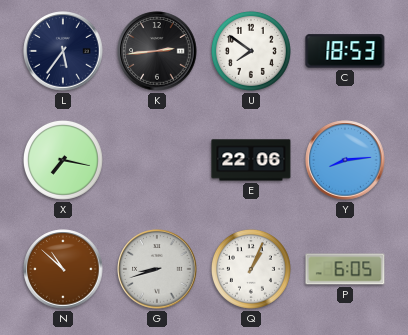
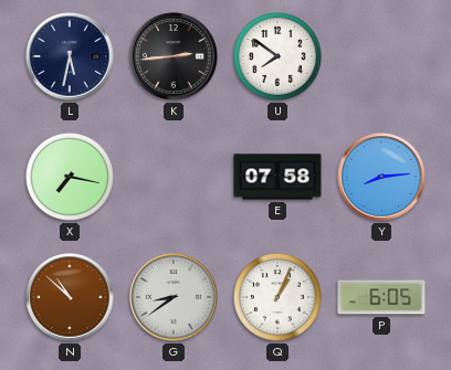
L: 5:36 -> 5:32
C: 18:53 -> none
E: 22:06 -> 07:58
G: 8:42 -> 8:39
